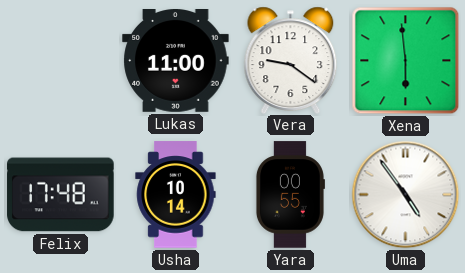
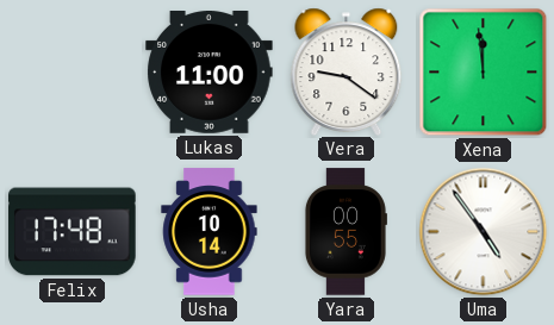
Xena: 5:59 -> 11:59
